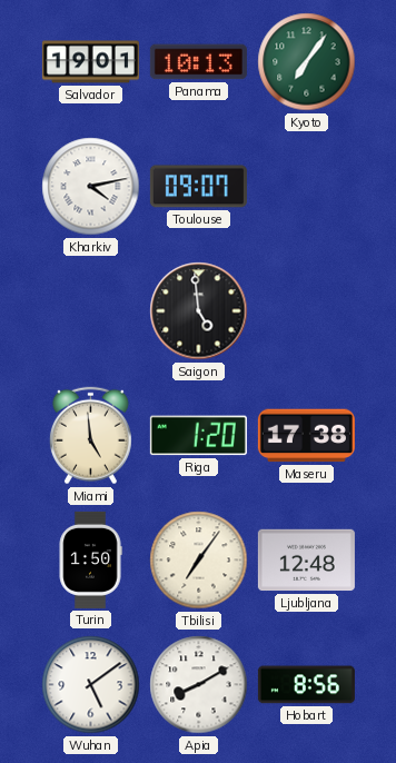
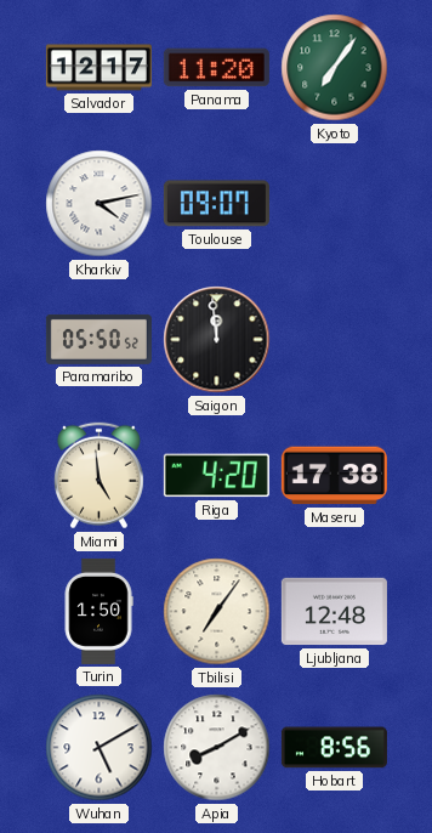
Salvador: 19:01 -> 12:17
Panama: 10:13 -> 11:20
Paramaribo: none -> 05:50
Saigon: 4:59 -> 11:59
Riga: 1:20 -> 4:20
Wuhan: 5:09 -> 5:10
